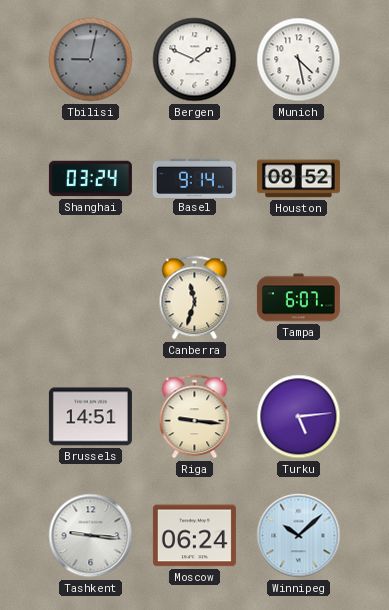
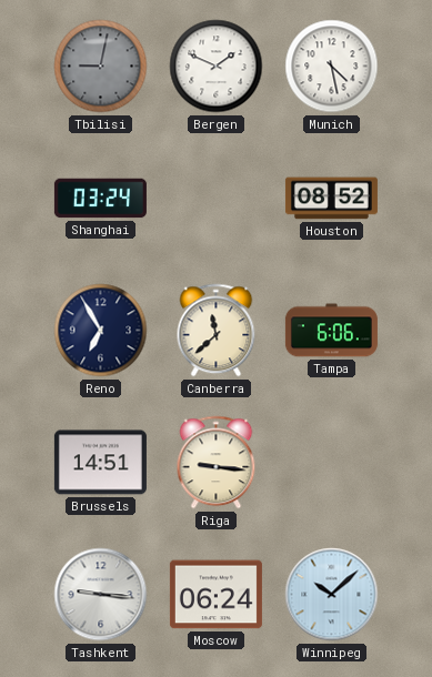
Basel: 9:14 -> none
Reno: none -> 6:55
Canberra: 11:33 -> 11:38
Tampa: 6:07 -> 6:06
Turku: 5:14 -> none
